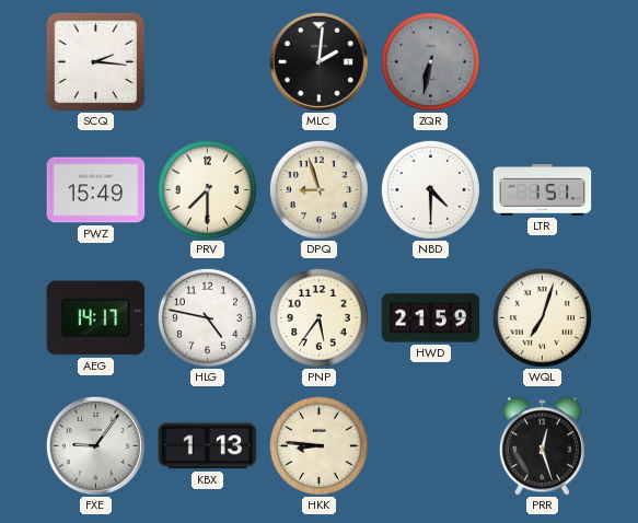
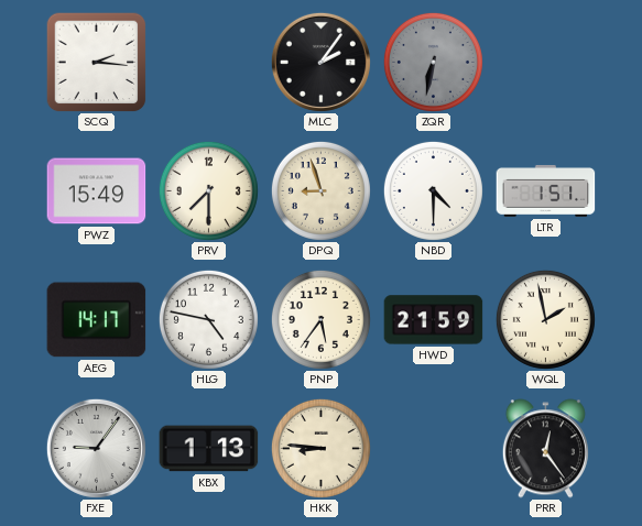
MLC: 2:01 -> 2:06
WQL: 7:03 -> 1:58
PRR: 12:27 -> 12:24
